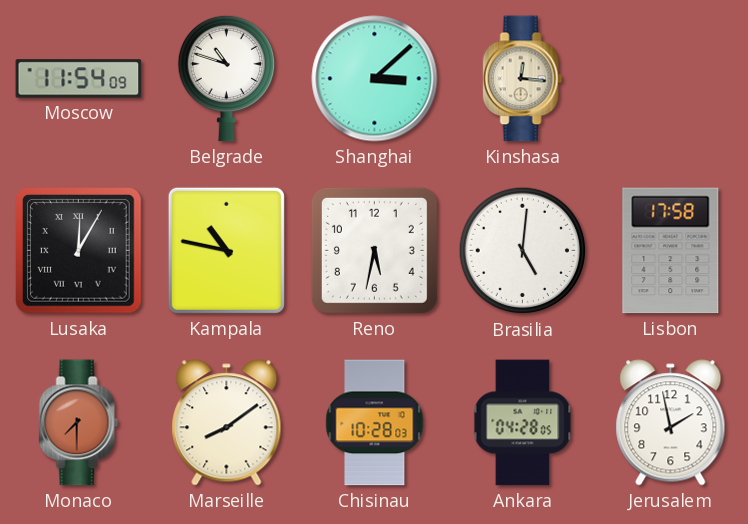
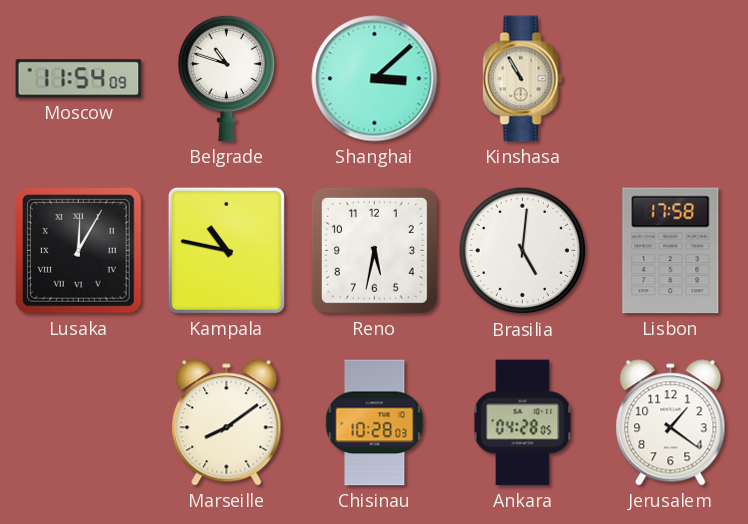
Kinshasa: 12:16 -> 10:55
Monaco: 7:30 -> none
Jerusalem: 1:58 -> 1:21
